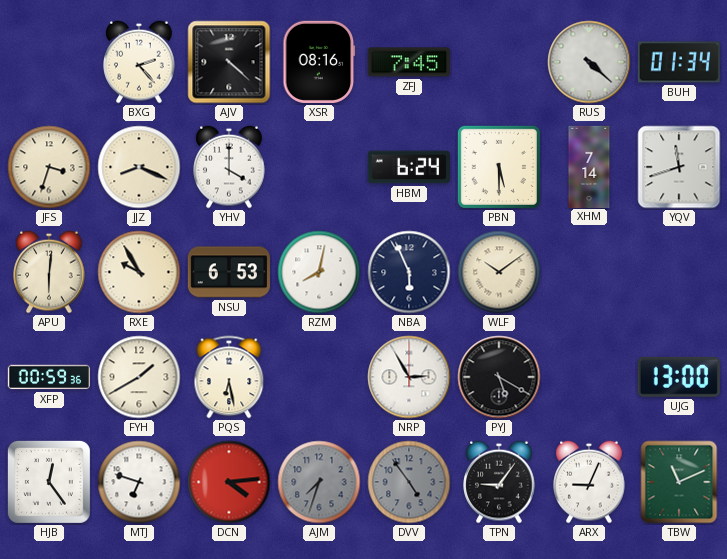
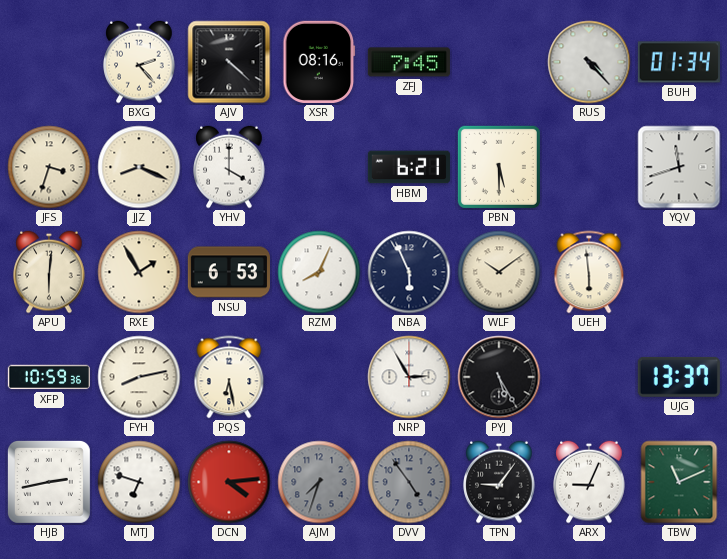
RUS: 4:22 -> 4:23
HBM: 6:24 -> 6:21
XHM: 7:14 -> none
RXE: 9:55 -> 1:55
RZM: 8:02 -> 8:04
UEH: none -> 5:59
XFP: 00:59 -> 10:59
FYH: 1:40 -> 8:13
PYJ: 5:20 -> 5:25
UJG: 13:00 -> 13:37
HJB: 12:24 -> 2:43
